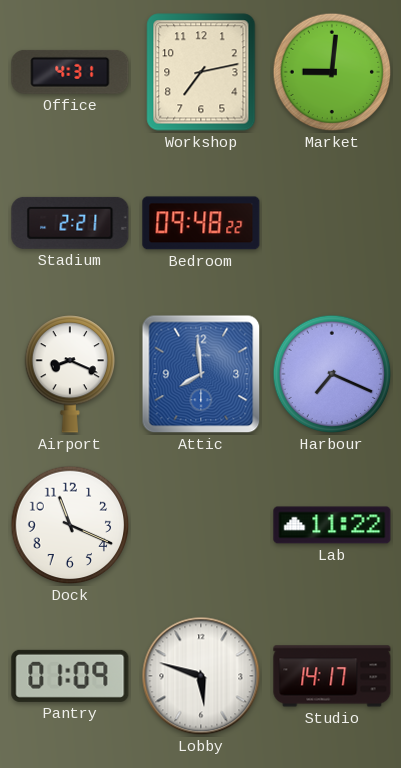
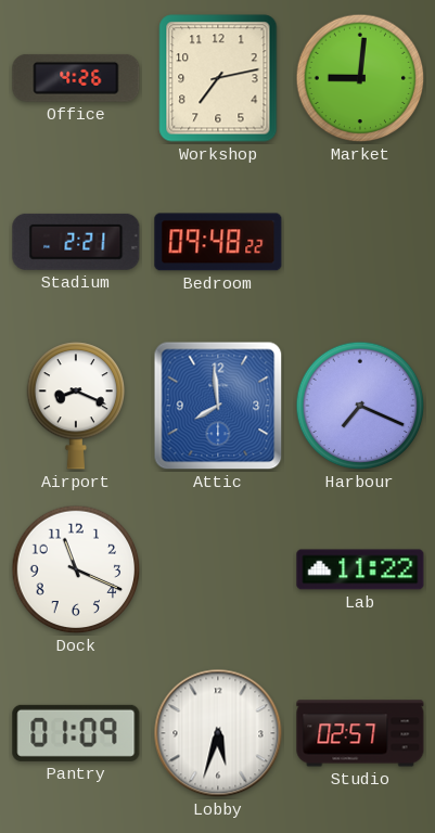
Office: 4:31 -> 4:26
Lobby: 5:48 -> 5:33
Studio: 14:17 -> 02:57
